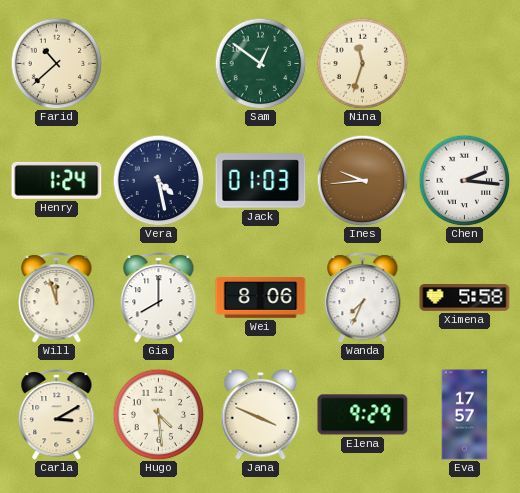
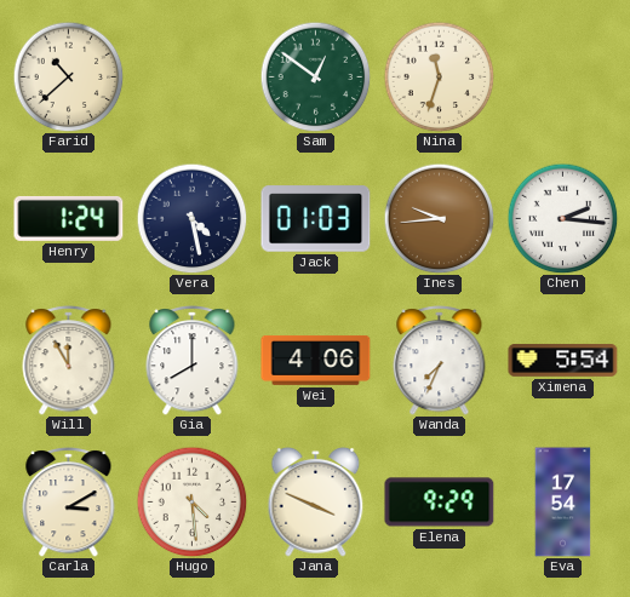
Will: 11:57 -> 11:55
Wei: 8:06 -> 4:06
Ximena: 5:58 -> 5:54
Eva: 17:57 -> 17:54
